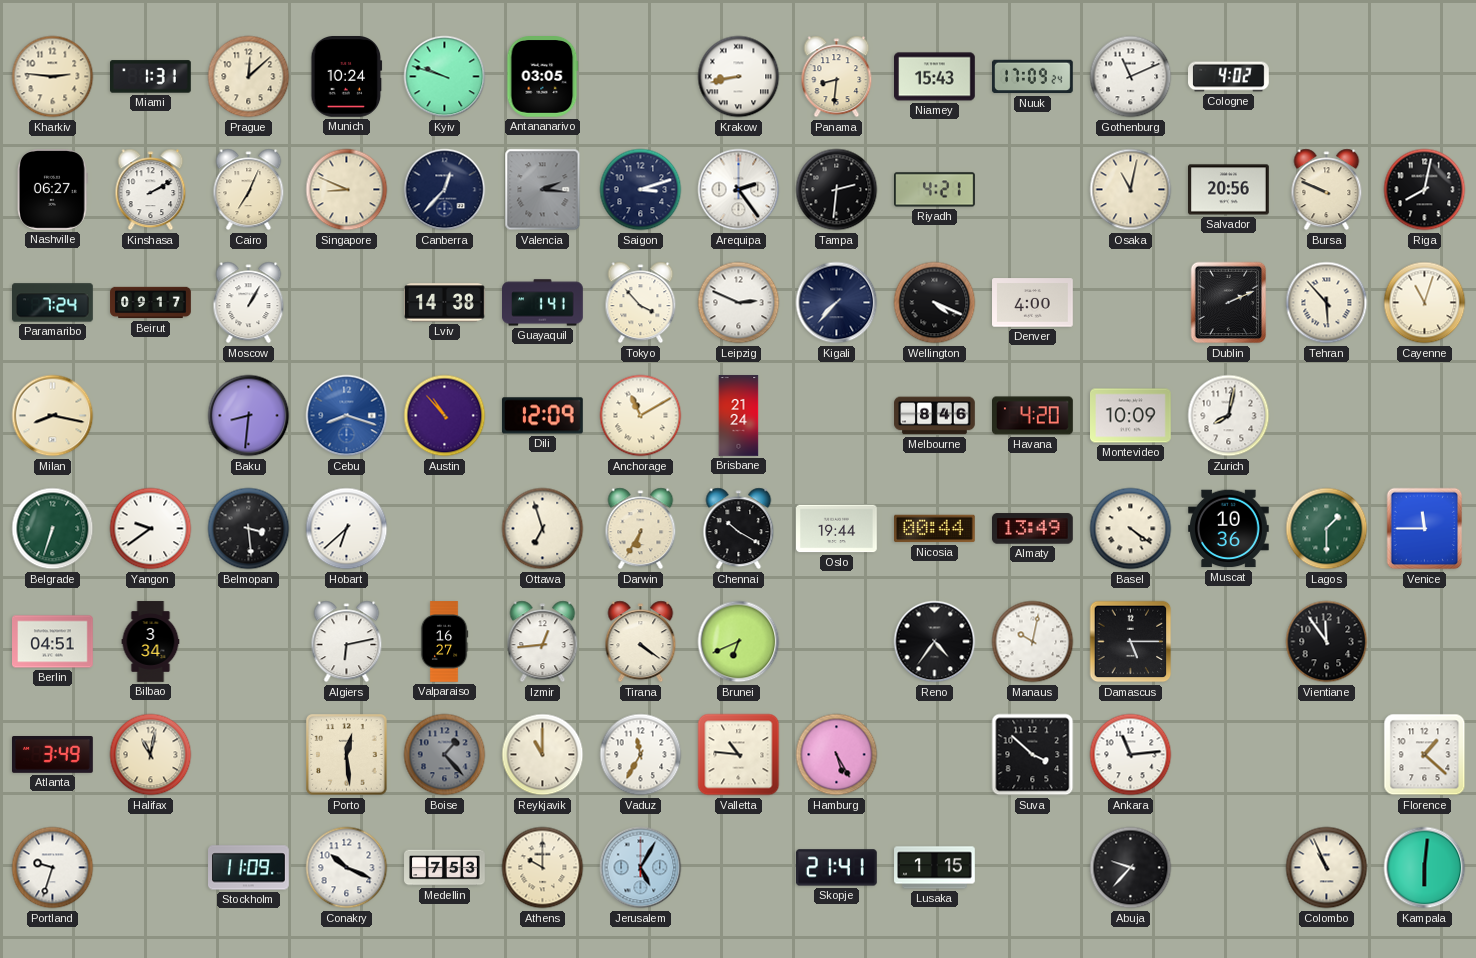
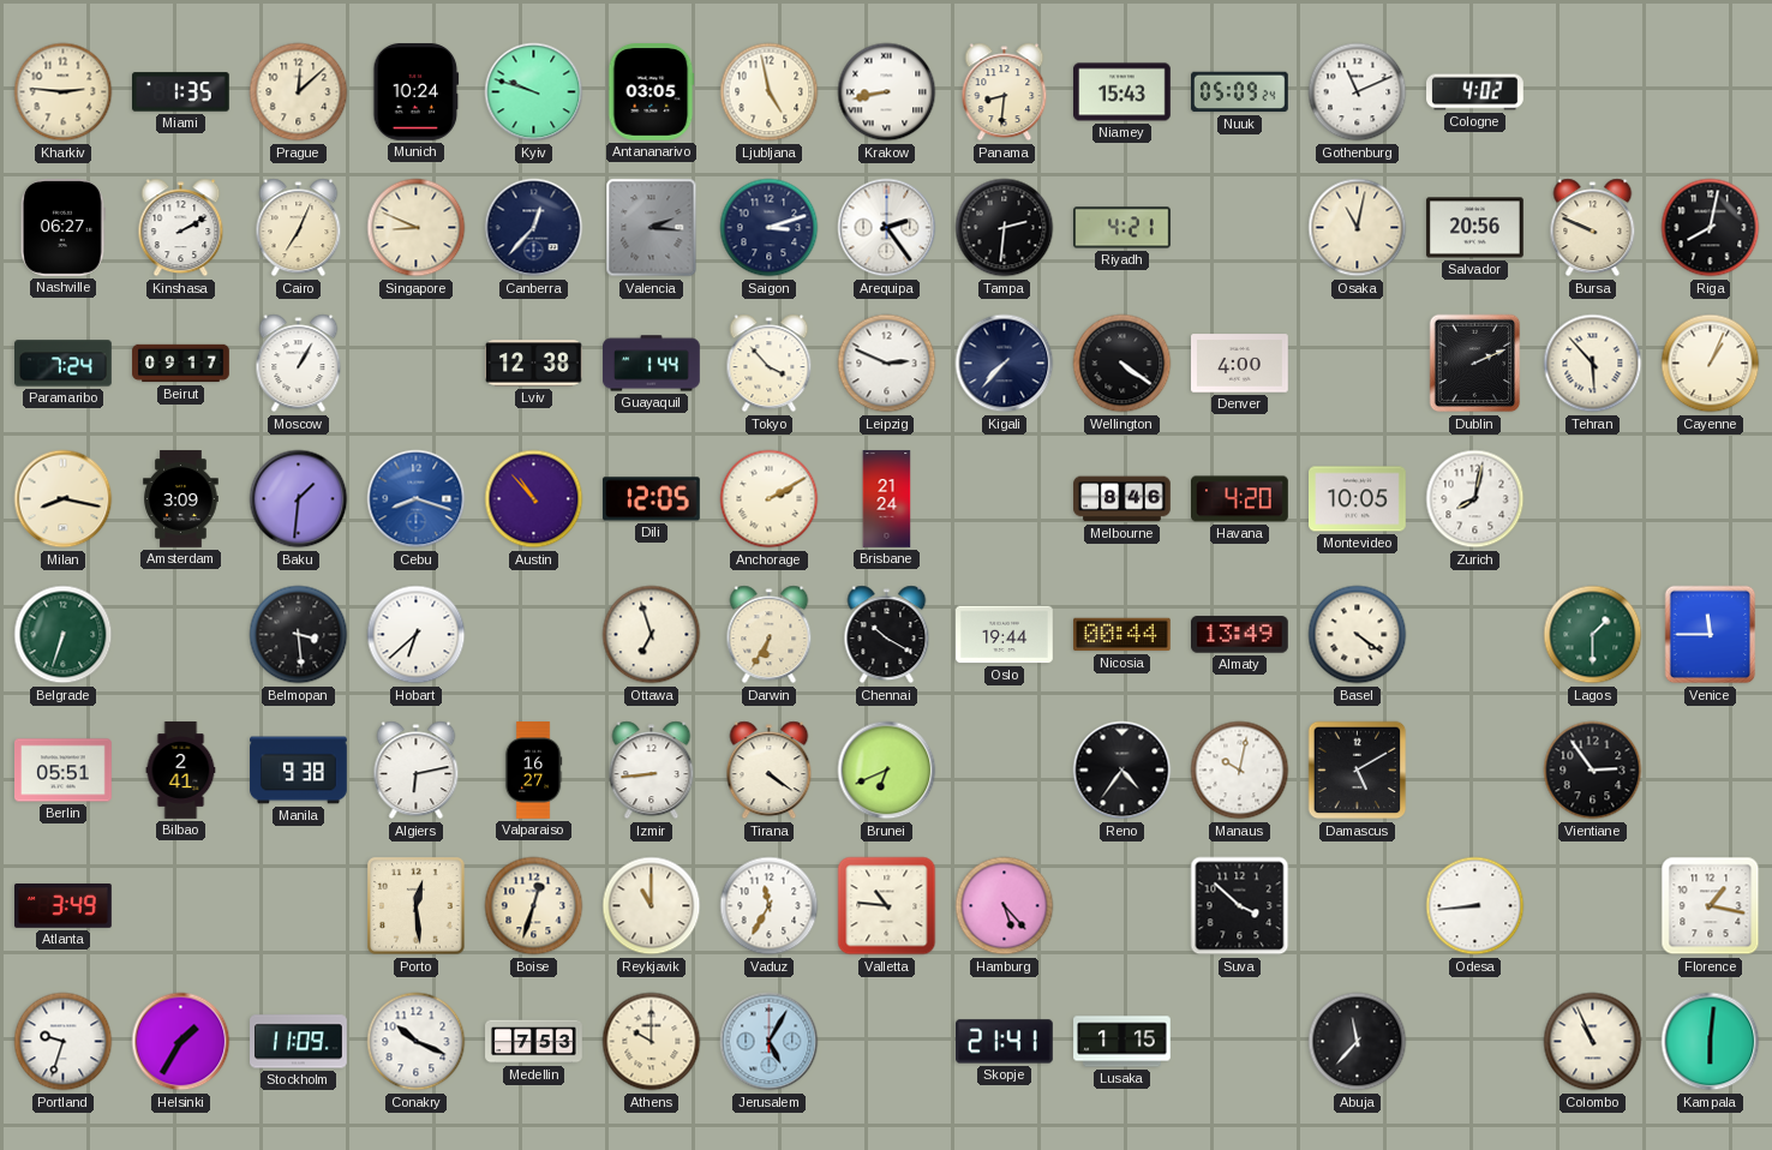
Miami: 1:31 -> 1:35
Ljubljana: none -> 4:58
Nuuk: 17:09 -> 05:09
Lviv: 14:38 -> 12:38
Guayaquil: 1:41 -> 1:44
Wellington: 4:19 -> 4:21
Cayenne: 11:03 -> 1:04
Amsterdam: none -> 3:09
Baku: 8:31 -> 1:31
Dili: 12:09 -> 12:05
Anchorage: 11:10 -> 2:10
Montevideo: 10:09 -> 10:05
Yangon: 9:39 -> none
Muscat: 10:36 -> none
Berlin: 04:51 -> 05:51
Bilbao: 3:34 -> 2:41
Manila: none -> 9:38
Izmir: 12:44 -> 8:44
Damascus: 5:15 -> 5:10
Vientiane: 11:54 -> 2:54
Halifax: 11:02 -> none
Boise: 1:23 -> 12:33
Boise dial: grey -> cream
Hamburg: 5:25 -> 5:23
Ankara: 11:14 -> none
Odesa: none -> 8:44
Florence: 1:22 -> 1:17
Helsinki: none -> 1:35
Abuja: 9:37 -> 11:37
